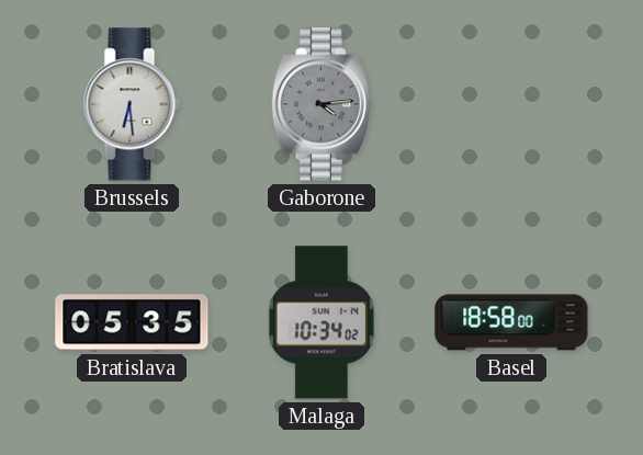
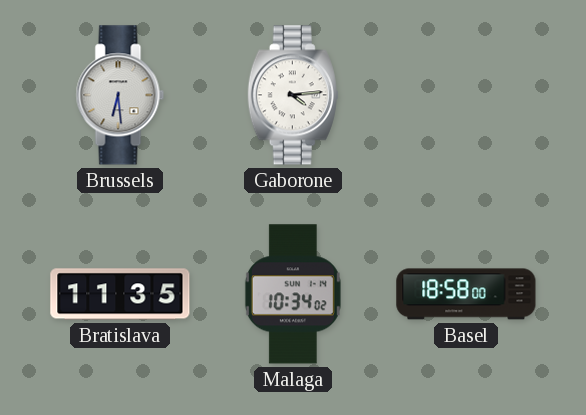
Gaborone dial: grey -> white
Bratislava: 05:35 -> 11:35
